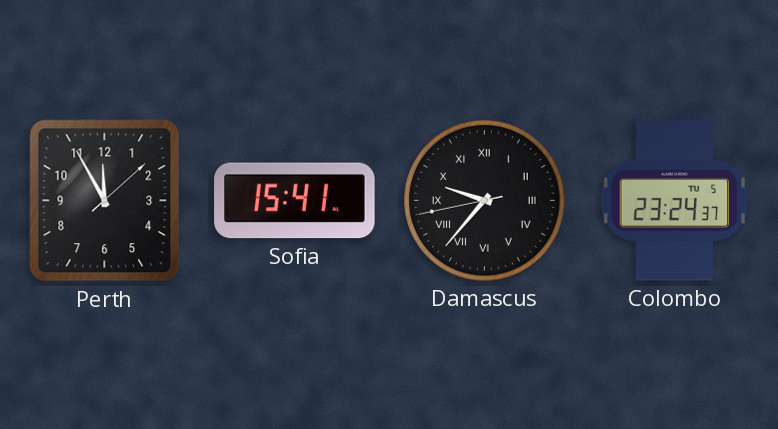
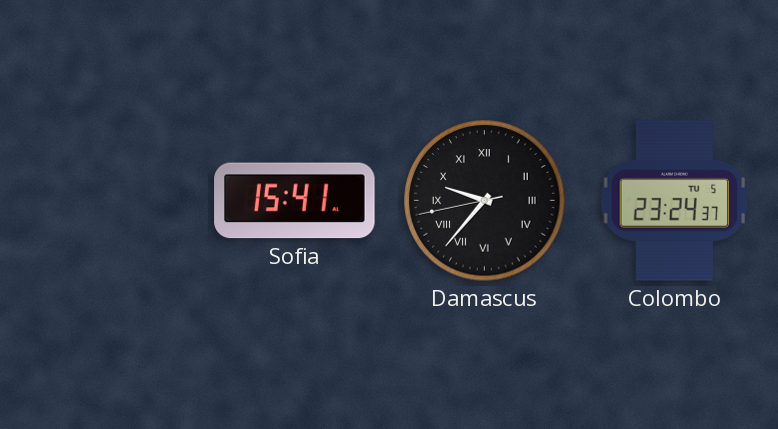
Perth: 11:55 -> none
